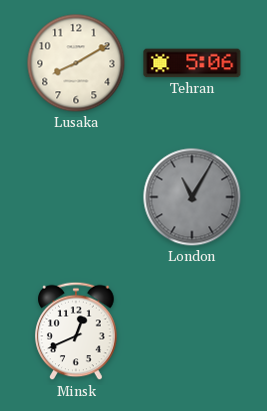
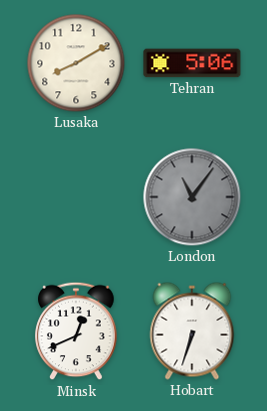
London: 11:05 -> 11:06
Hobart: none -> 6:33
